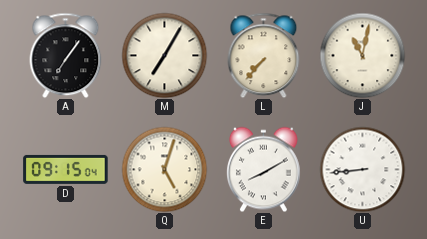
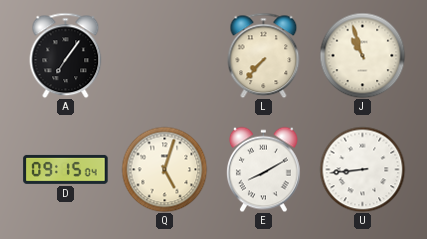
M: 7:05 -> none
J: 11:02 -> 10:57
